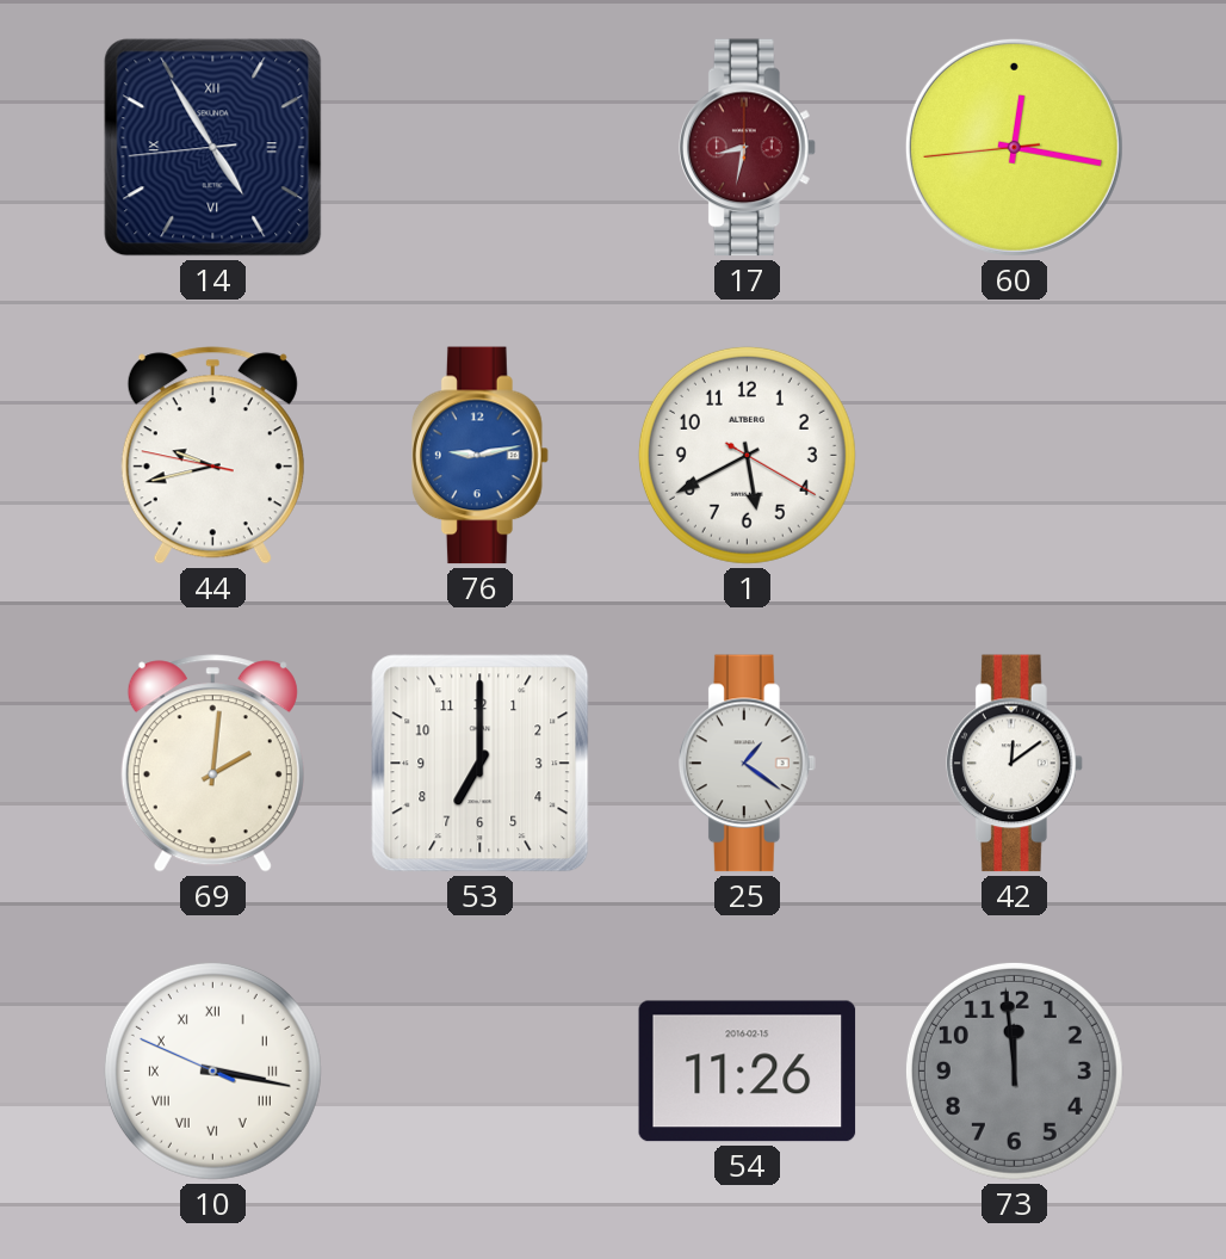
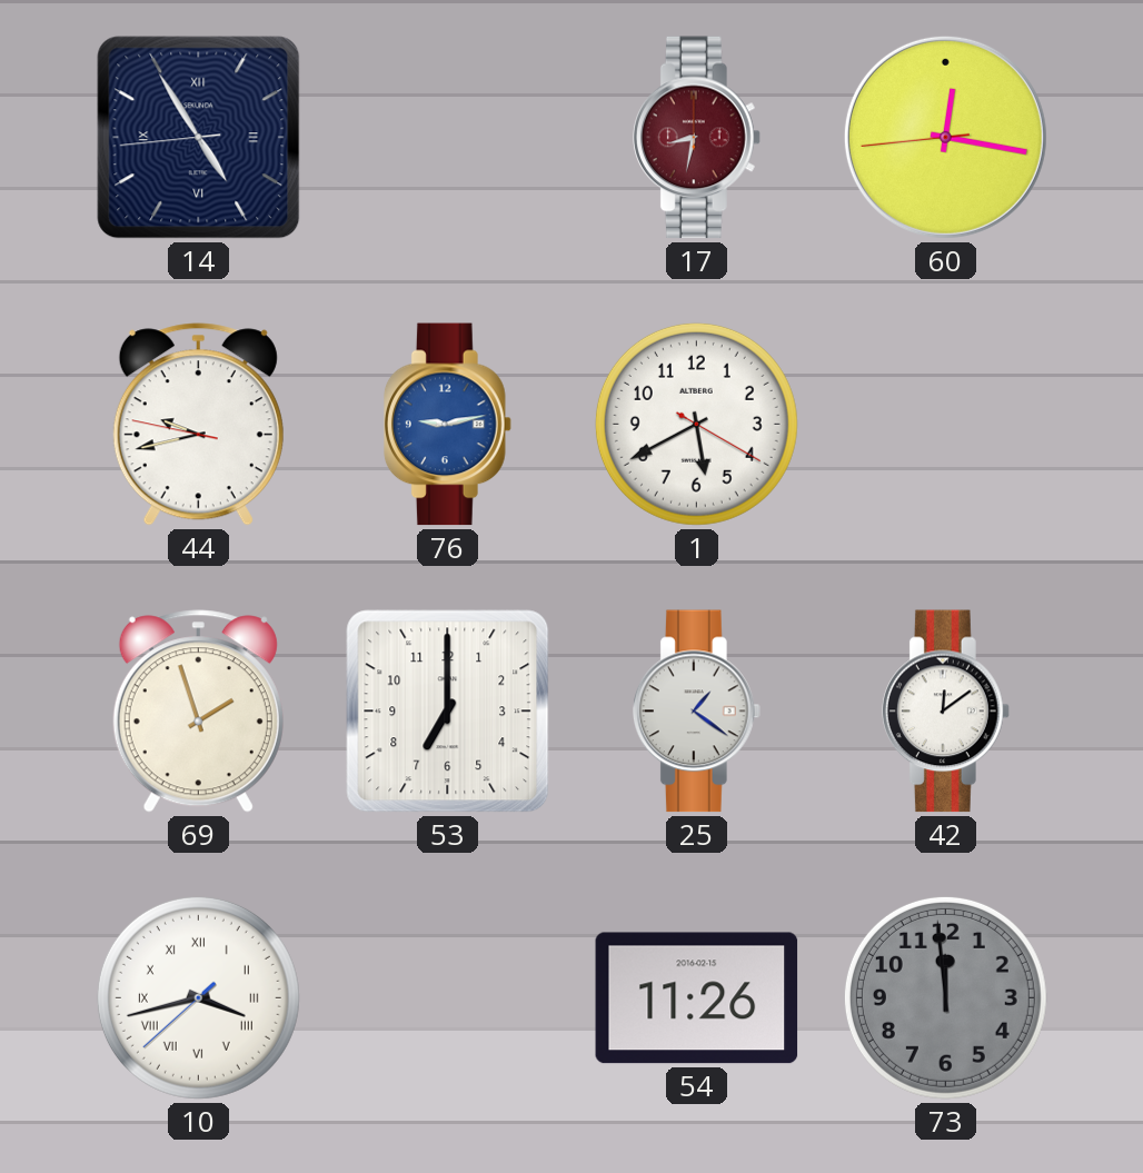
69: 2:01 -> 1:57
10: 3:16 -> 3:42
